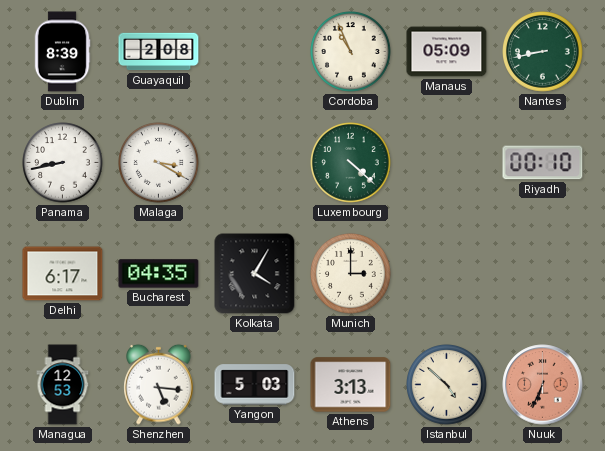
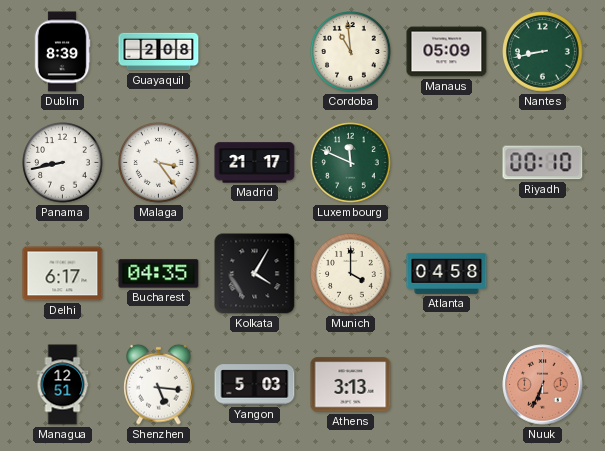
Cordoba: 10:56 -> 10:59
Malaga: 3:20 -> 3:24
Madrid: none -> 21:17
Luxembourg: 4:22 -> 11:49
Munich: 3:00 -> 4:00
Atlanta: none -> 04:58
Managua: 12:53 -> 12:51
Istanbul: 4:52 -> none
